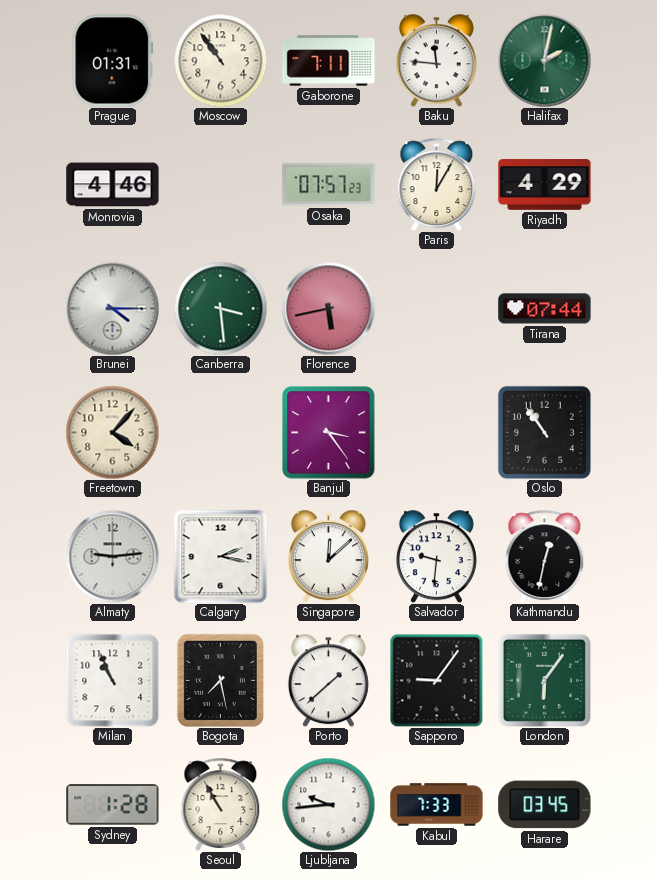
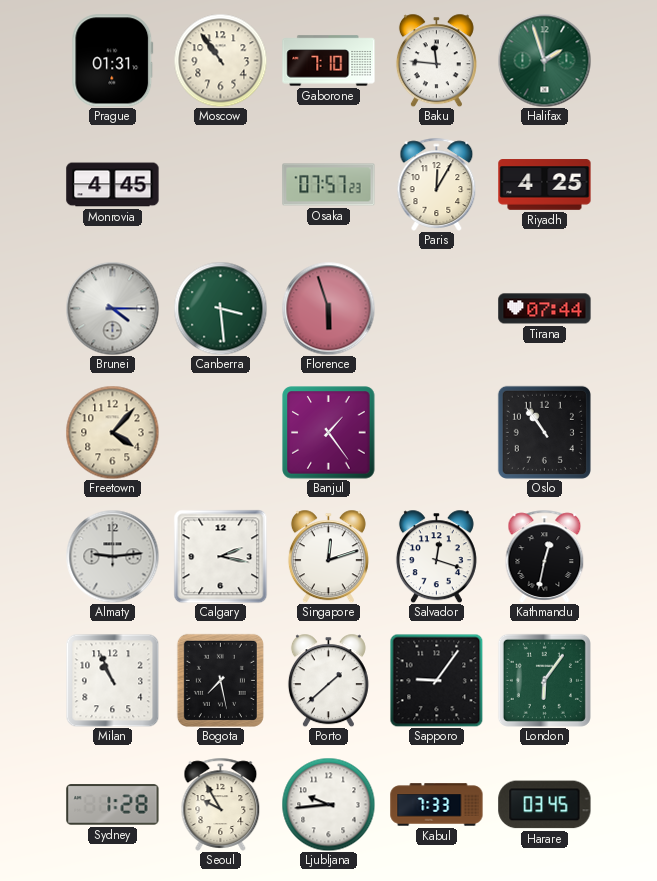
Gaborone: 7:11 -> 7:10
Halifax: 2:02 -> 1:57
Monrovia: 4:46 -> 4:45
Riyadh: 4:29 -> 4:25
Florence: 5:43 -> 5:57
Banjul: 3:24 -> 1:24
Singapore: 12:08 -> 12:12
Salvador: 9:31 -> 12:18
Seoul: 10:55 -> 9:55
